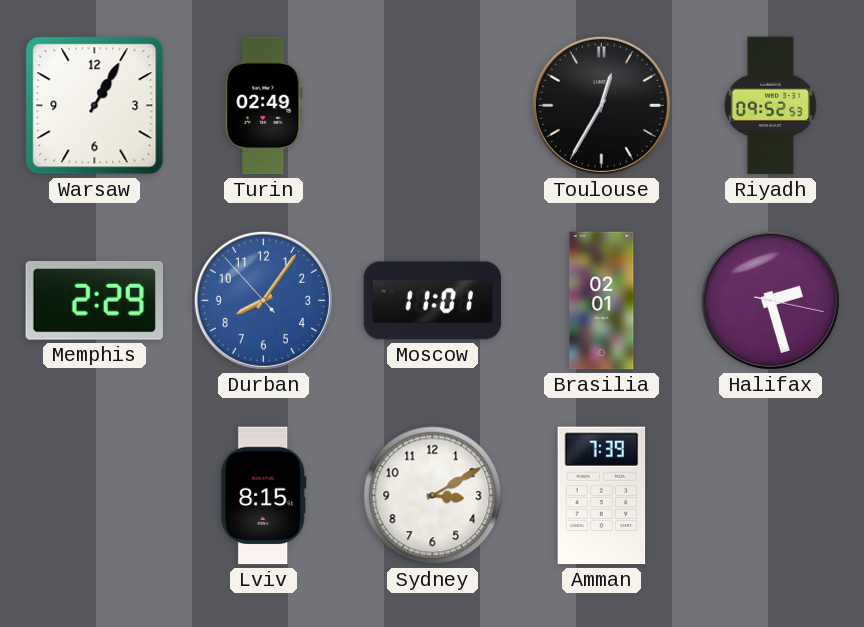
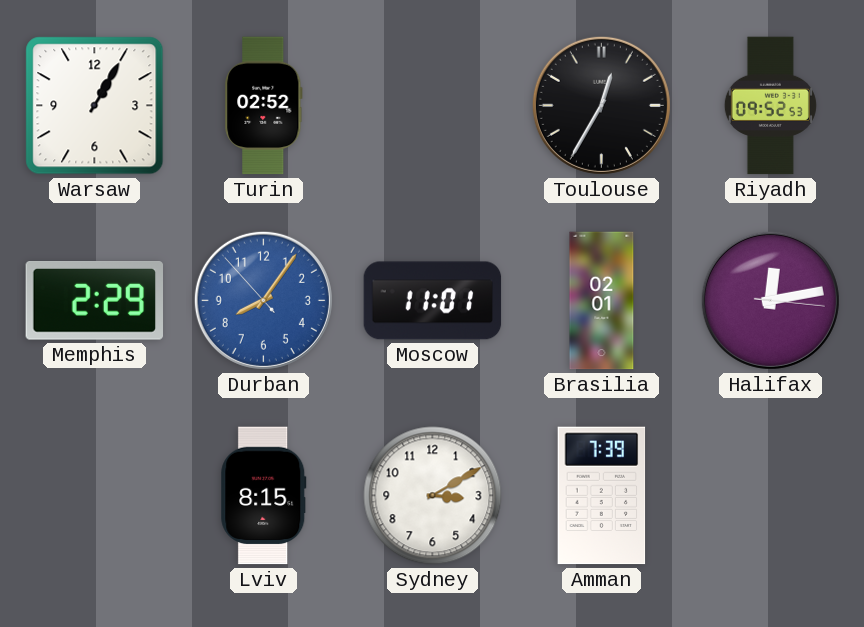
Turin: 02:49 -> 02:52
Halifax: 2:27 -> 12:13
